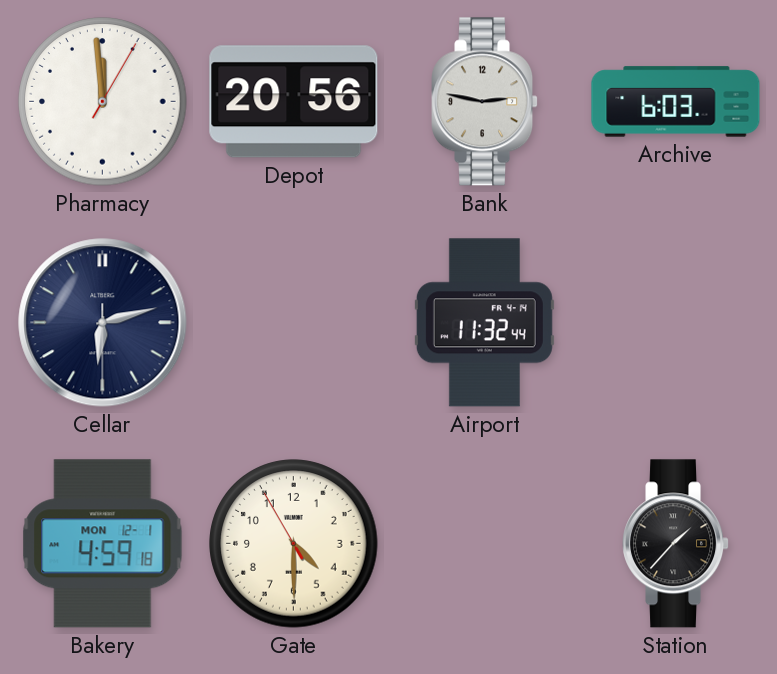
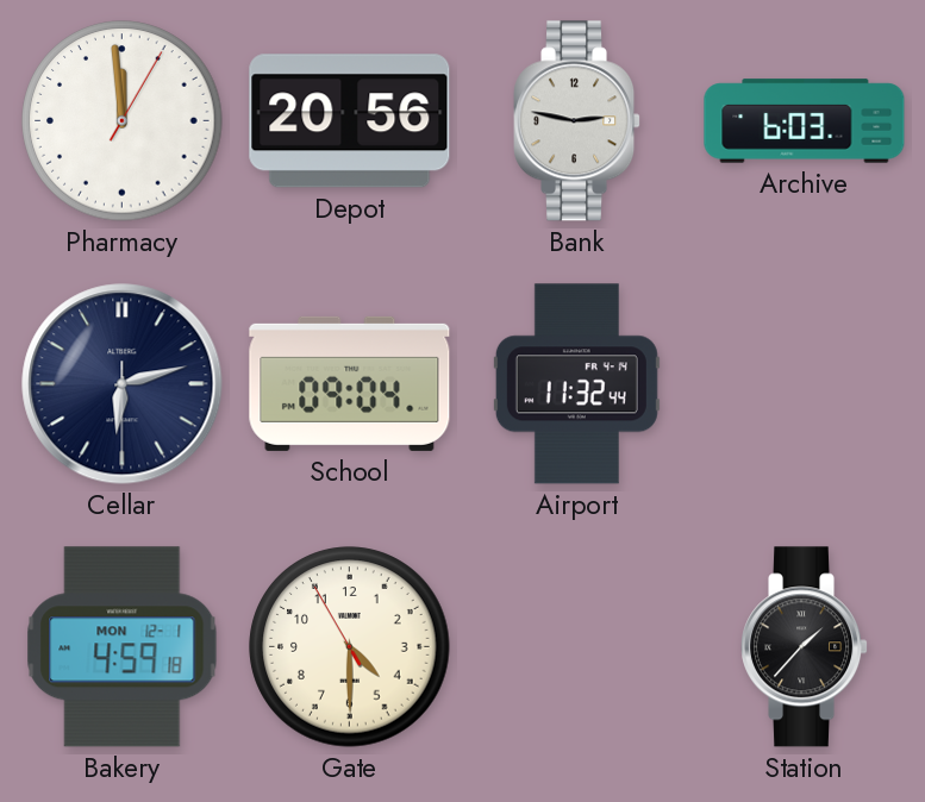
School: none -> 09:04
